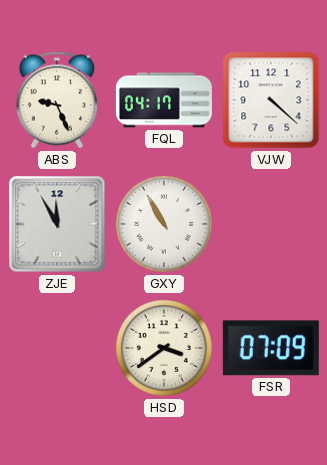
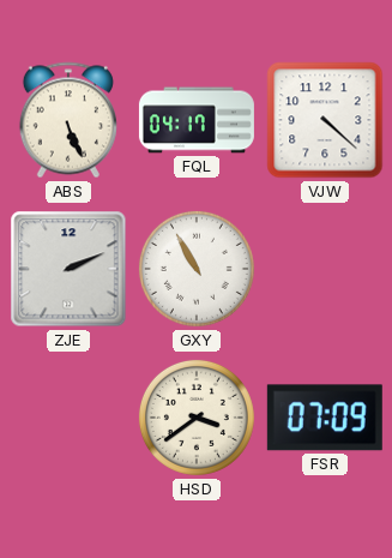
ABS: 9:26 -> 5:26
ZJE: 11:55 -> 2:11
